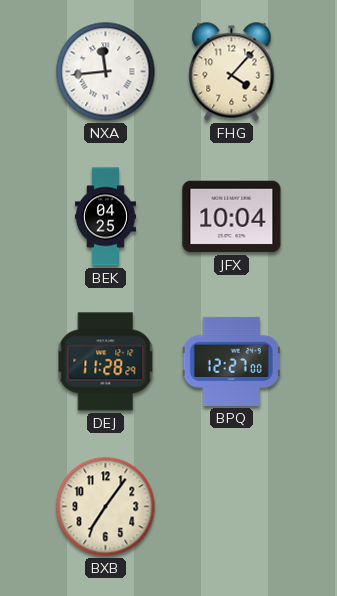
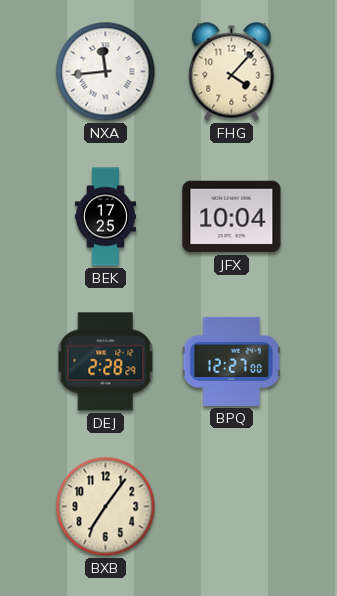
BEK: 04:25 -> 17:25
DEJ: 11:28 -> 2:28
